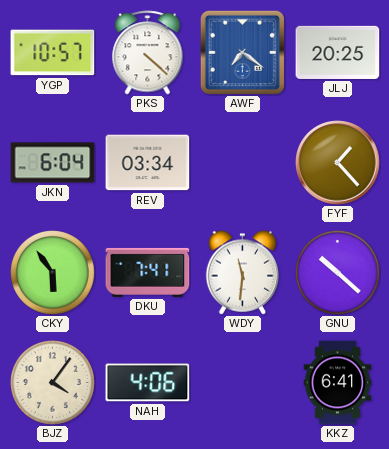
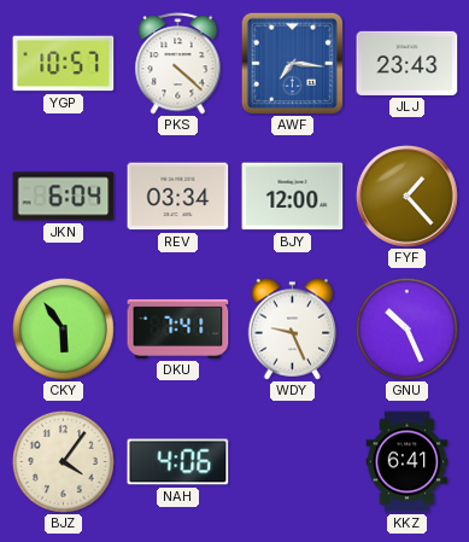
AWF: 7:21 -> 7:16
JLJ: 20:25 -> 23:43
BJY: none -> 12:00
WDY: 11:31 -> 9:26
GNU: 10:22 -> 10:26
